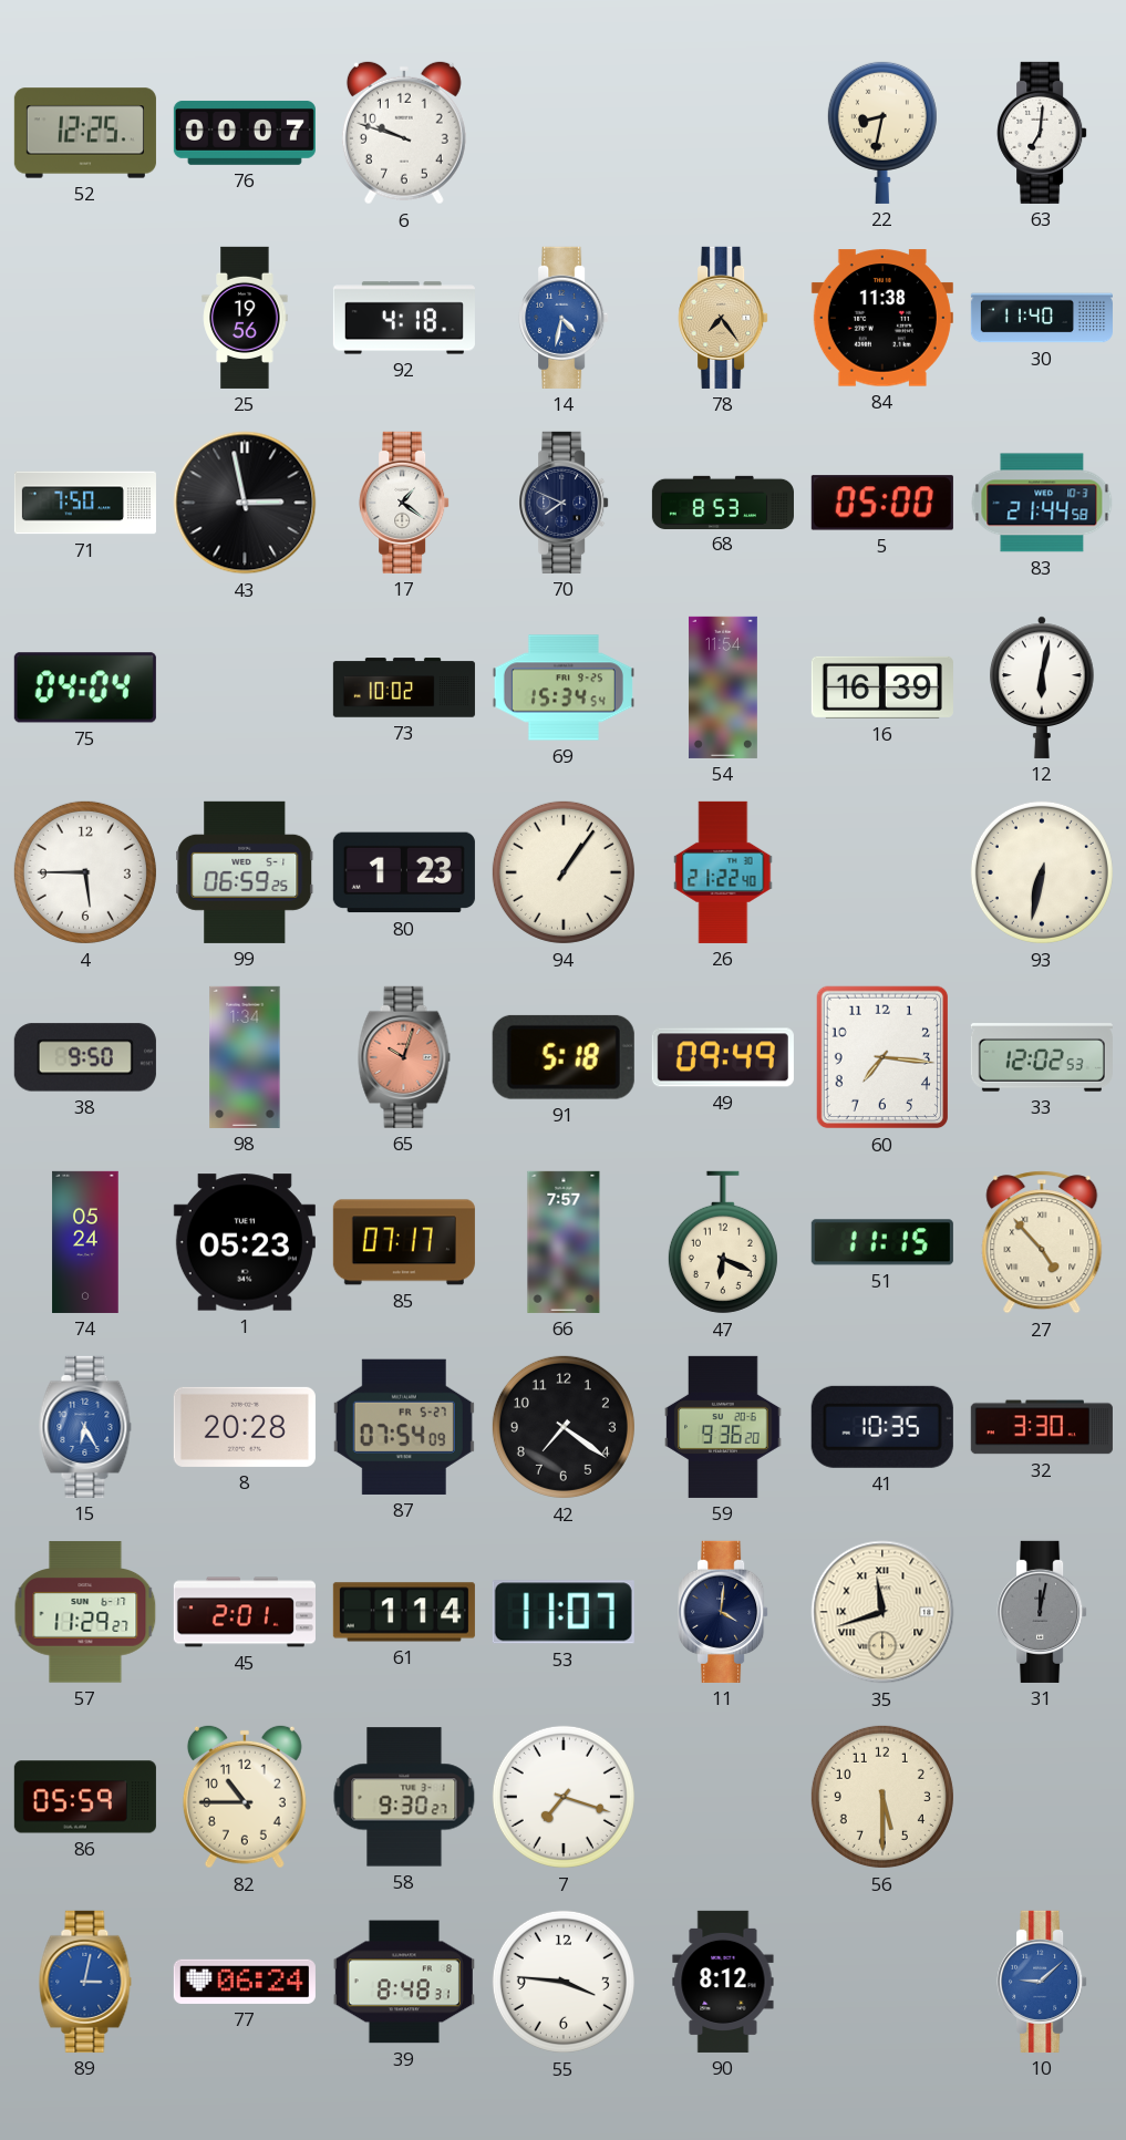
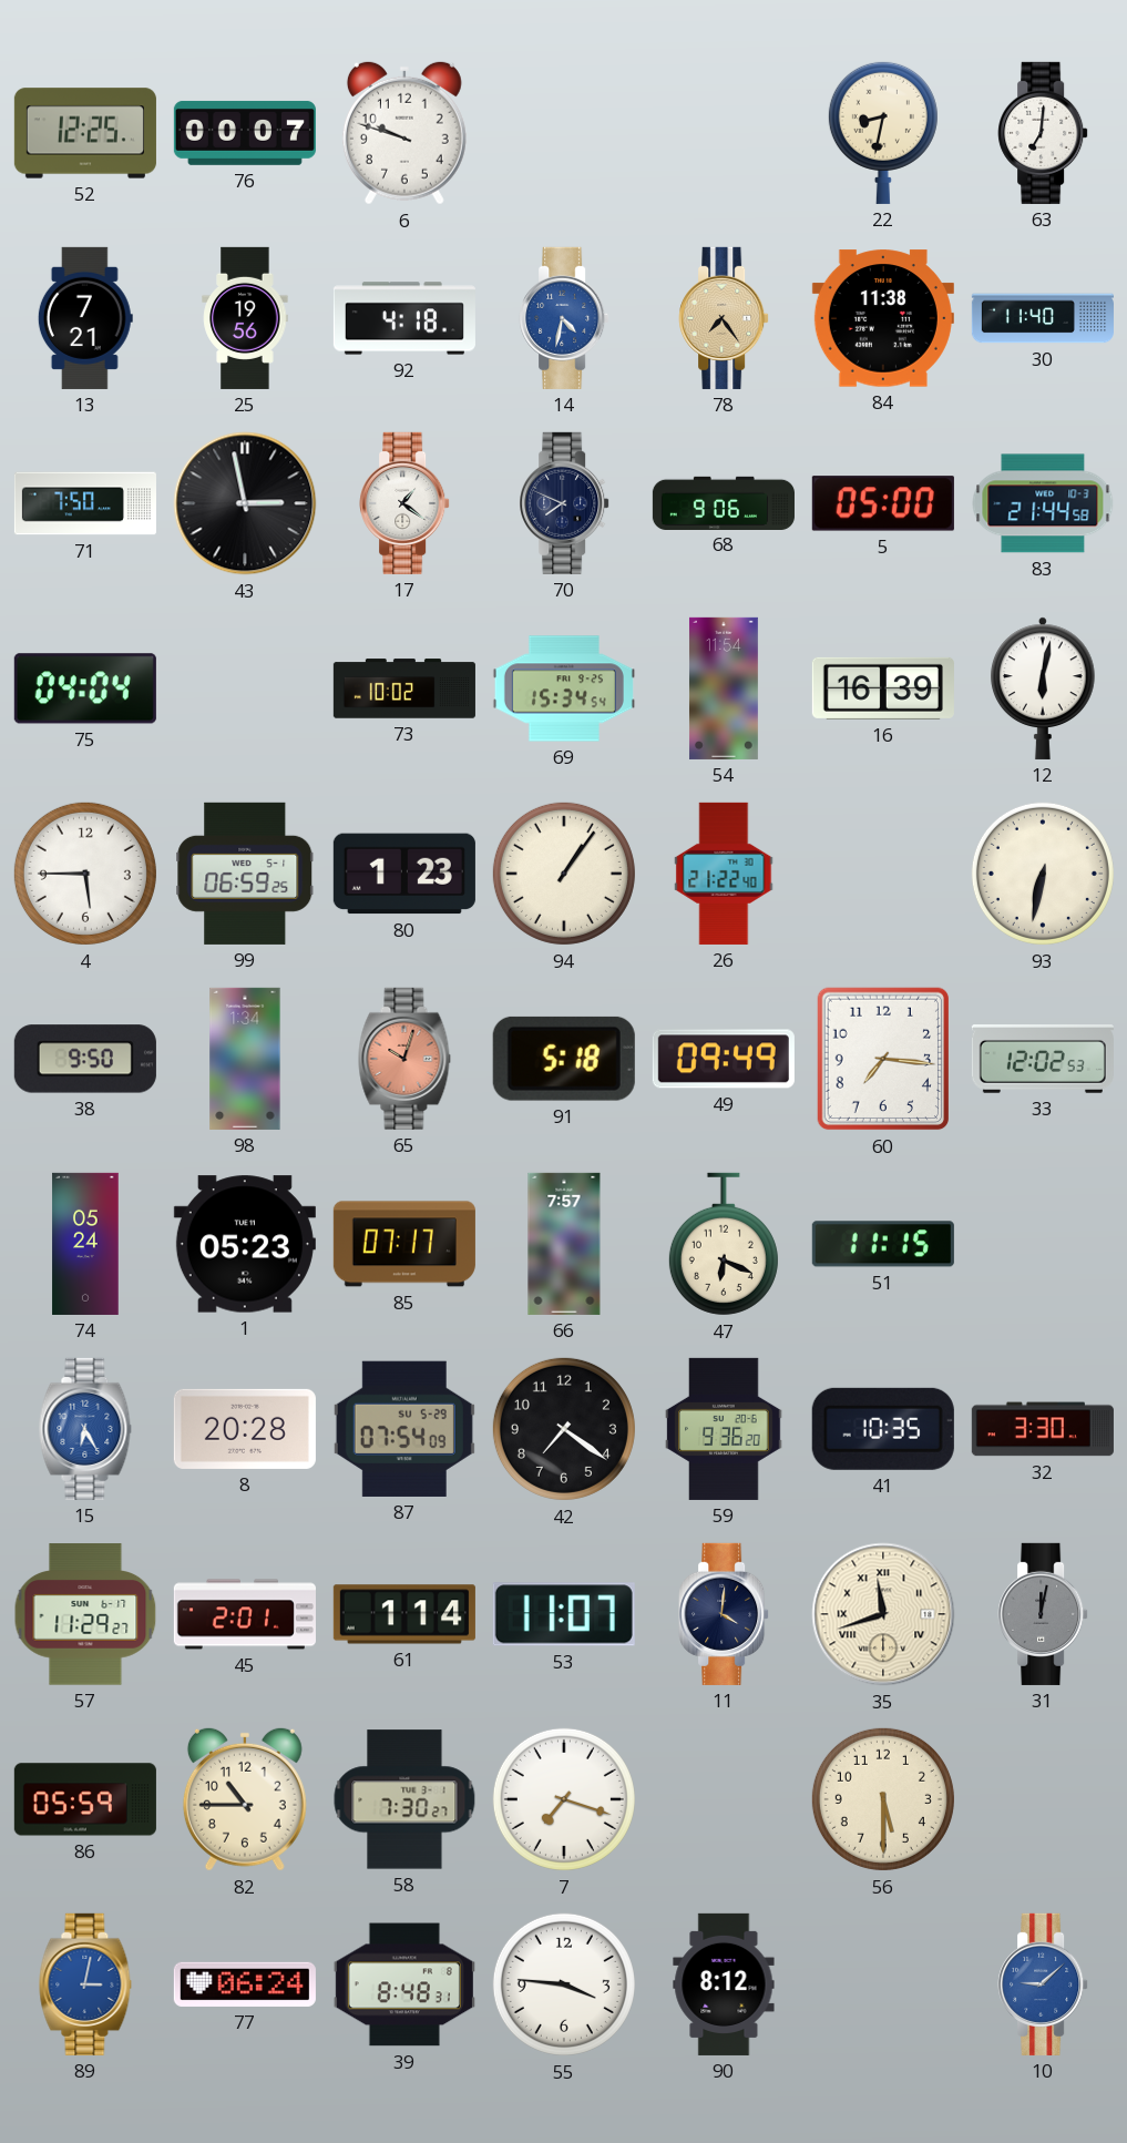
13: none -> 7:21
68: 8:53 -> 9:06
27: 4:53 -> none
87 date: FR 5-27 -> SU 5-29
58: 9:30 -> 7:30
